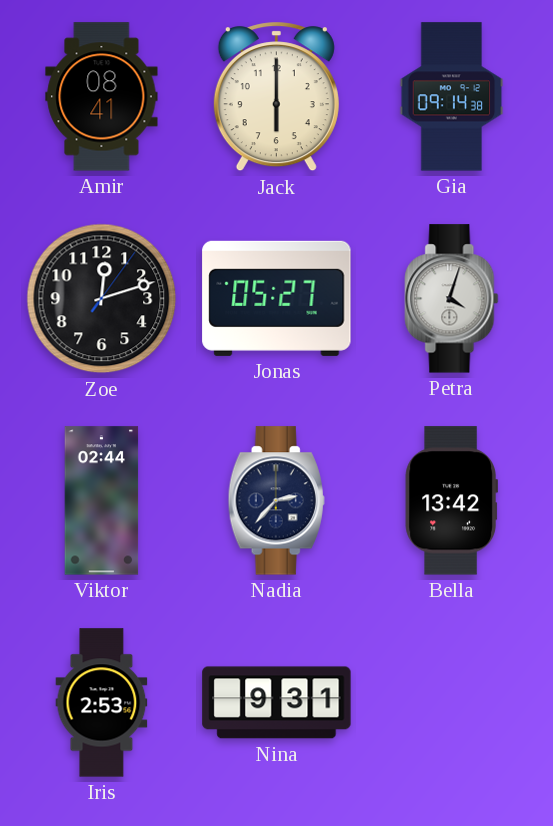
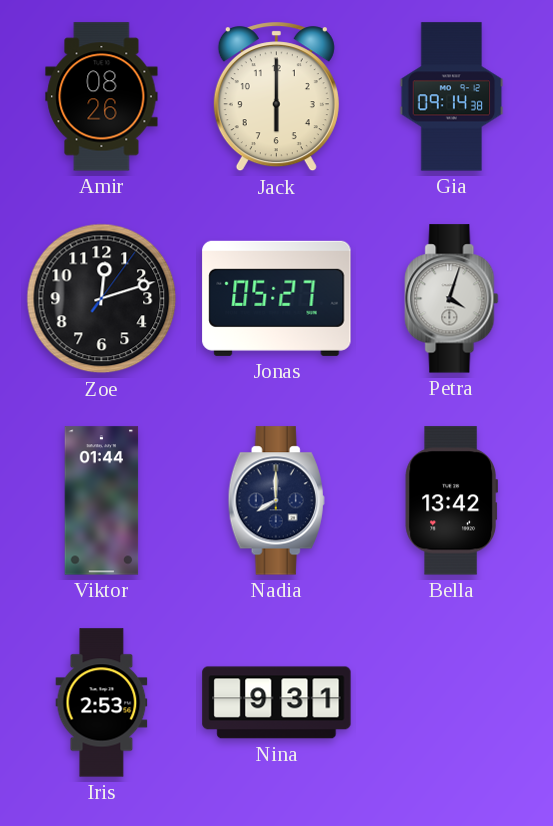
Amir: 08:41 -> 08:26
Viktor: 02:44 -> 01:44
Nadia: 2:37 -> 8:00
